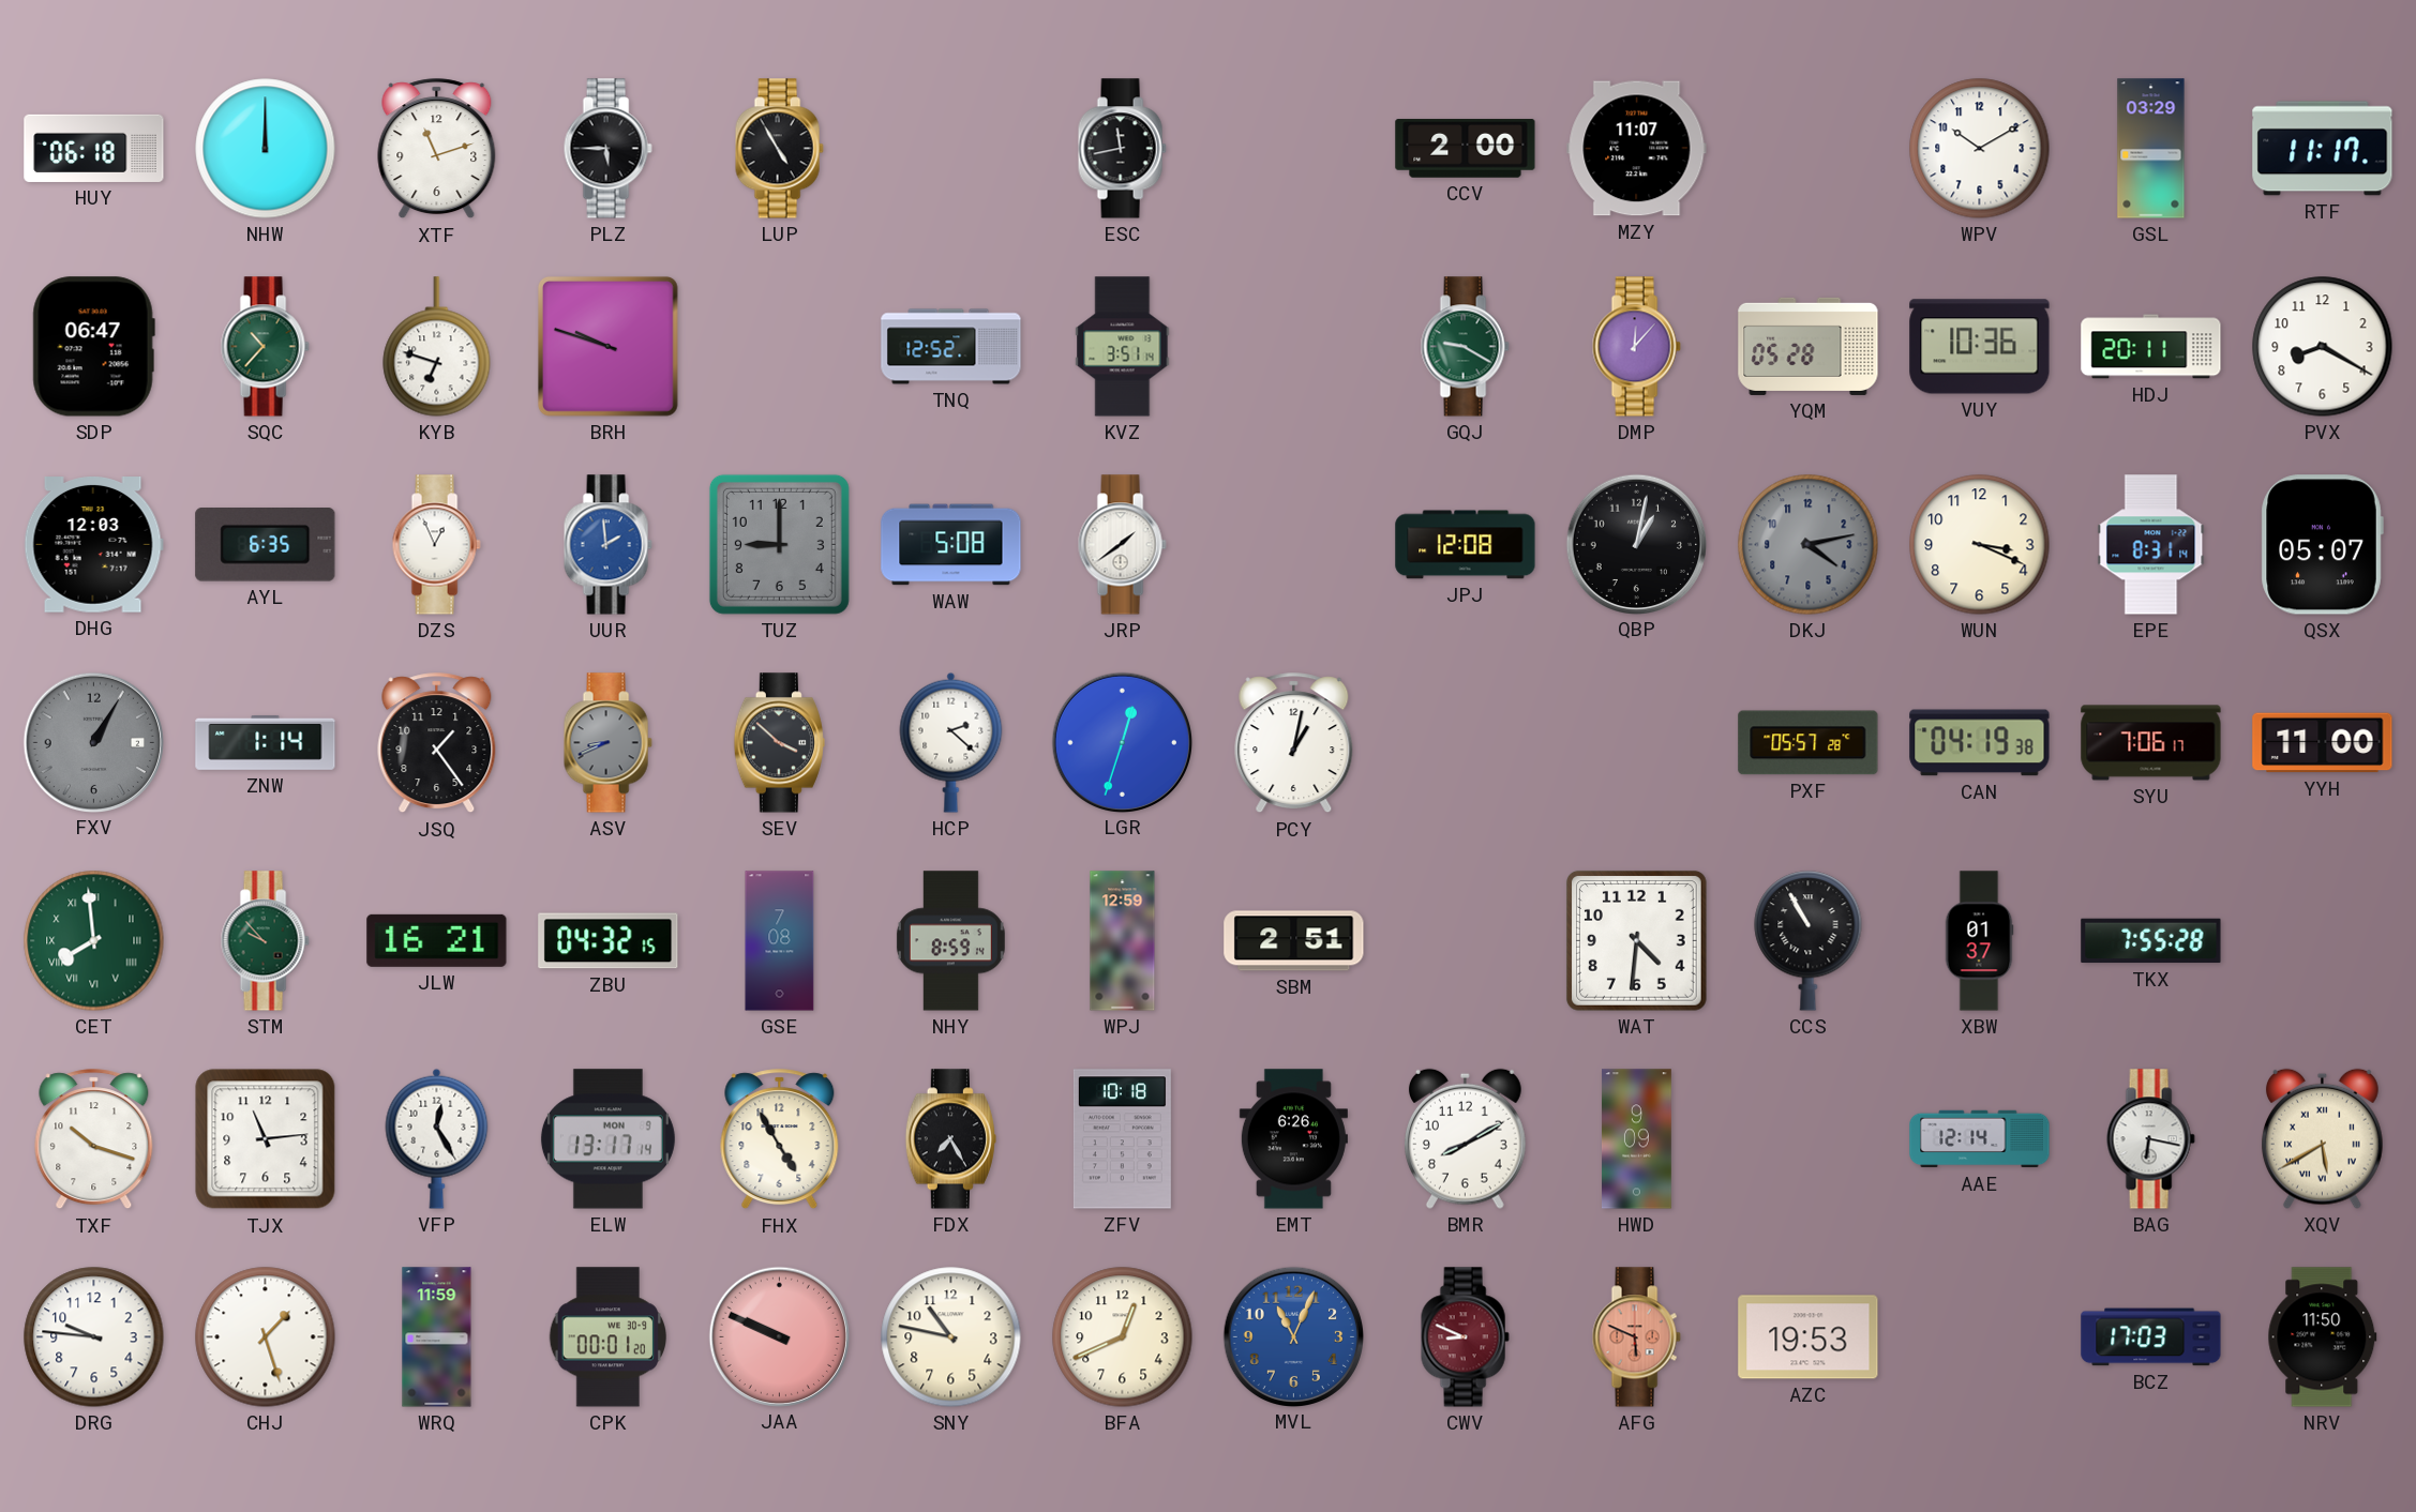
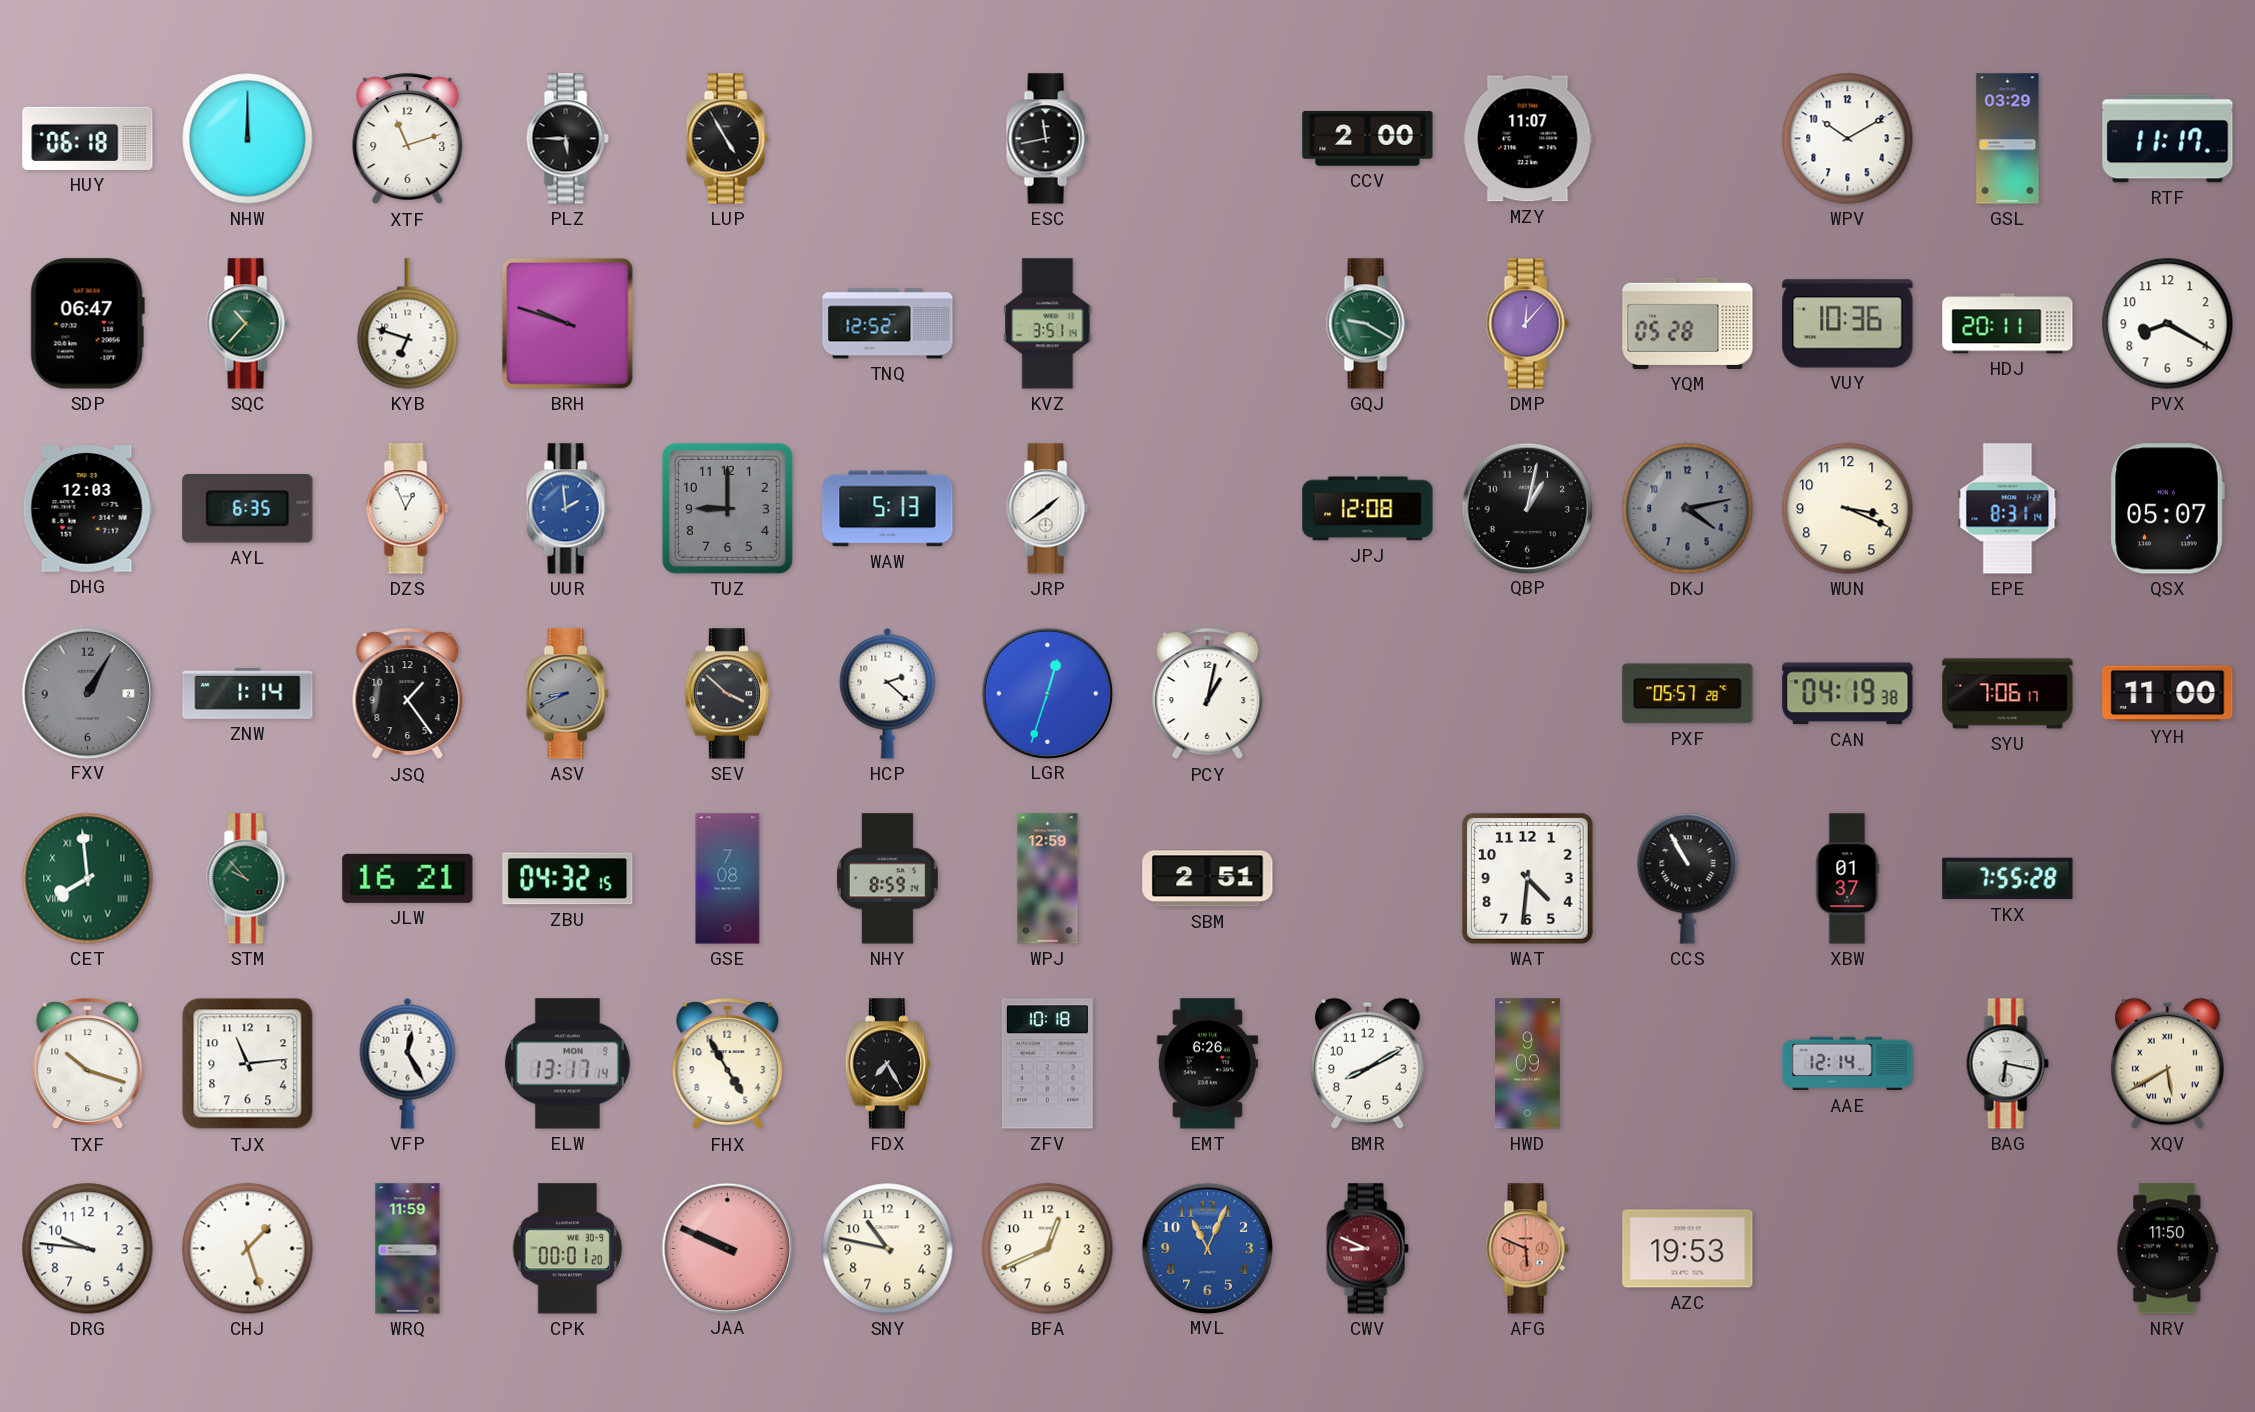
WAW: 5:08 -> 5:13
BCZ: 17:03 -> none
